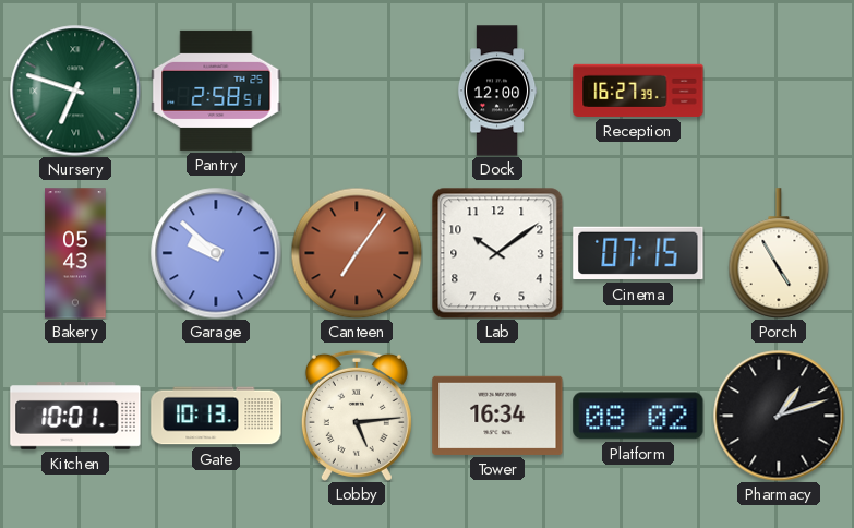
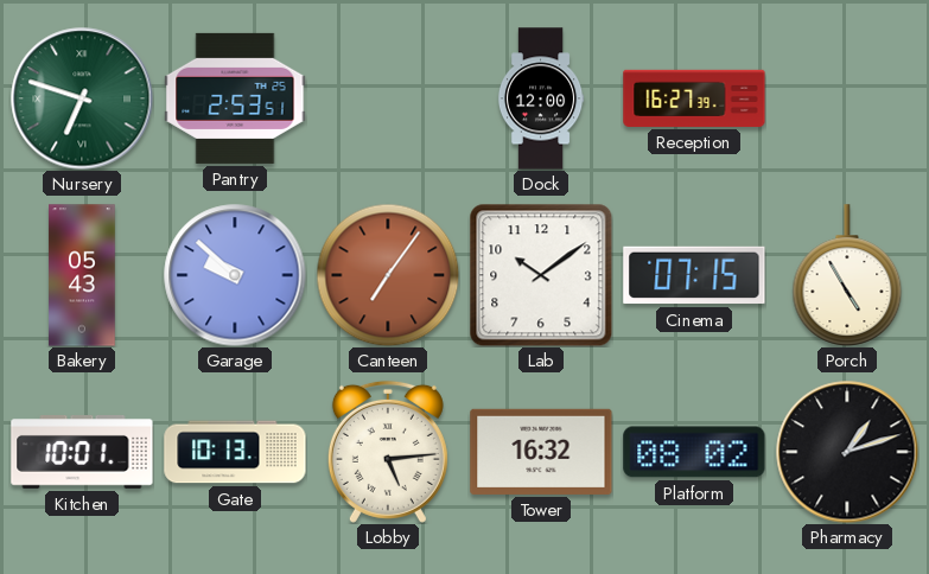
Pantry: 2:58 -> 2:53
Tower: 16:34 -> 16:32
